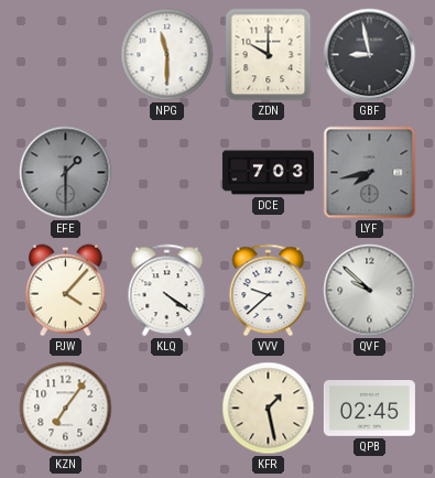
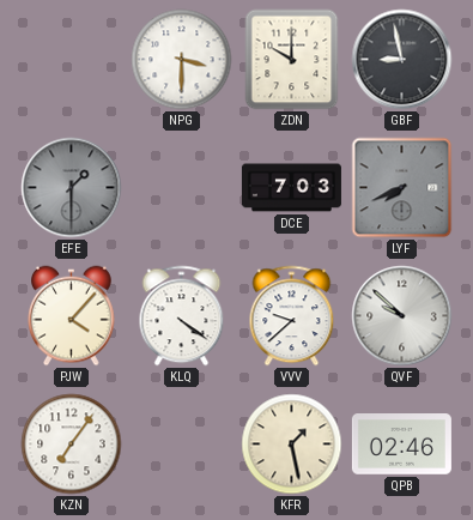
NPG: 11:30 -> 3:30
LYF: 7:43 -> 7:41
QPB: 02:45 -> 02:46
